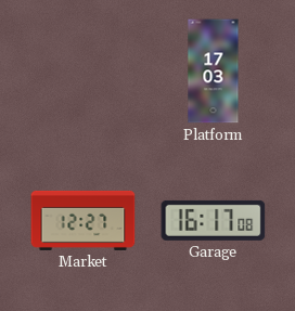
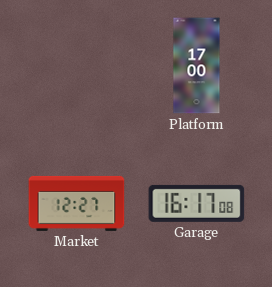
Platform: 17:03 -> 17:00
